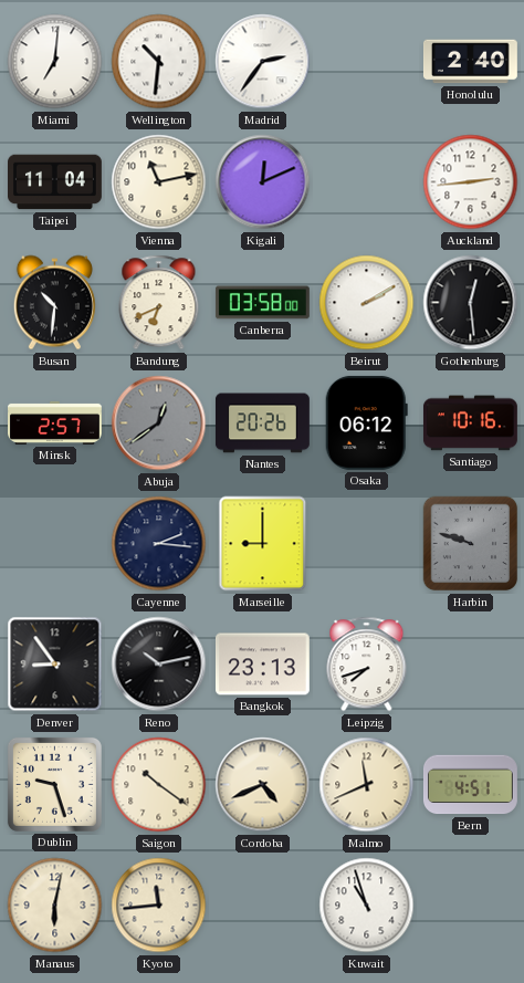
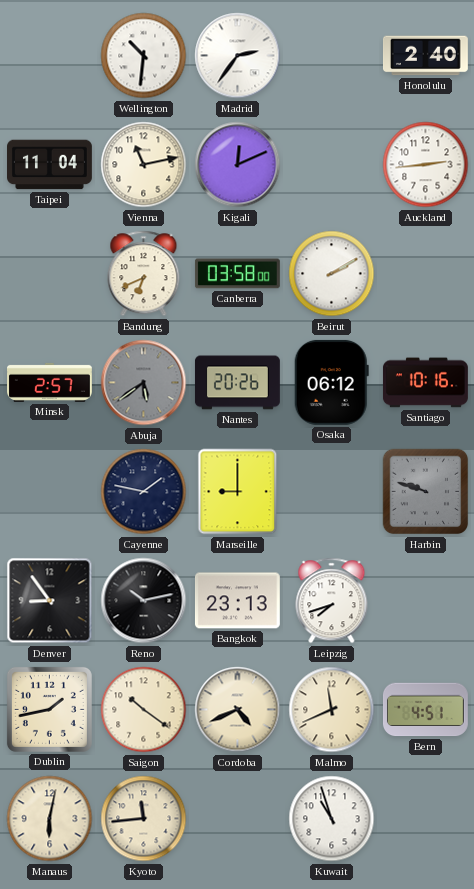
Miami: 7:01 -> none
Busan: 10:31 -> none
Gothenburg: 12:29 -> none
Abuja: 12:39 -> 5:39
Cayenne: 2:16 -> 1:47
Dublin: 9:27 -> 1:43
